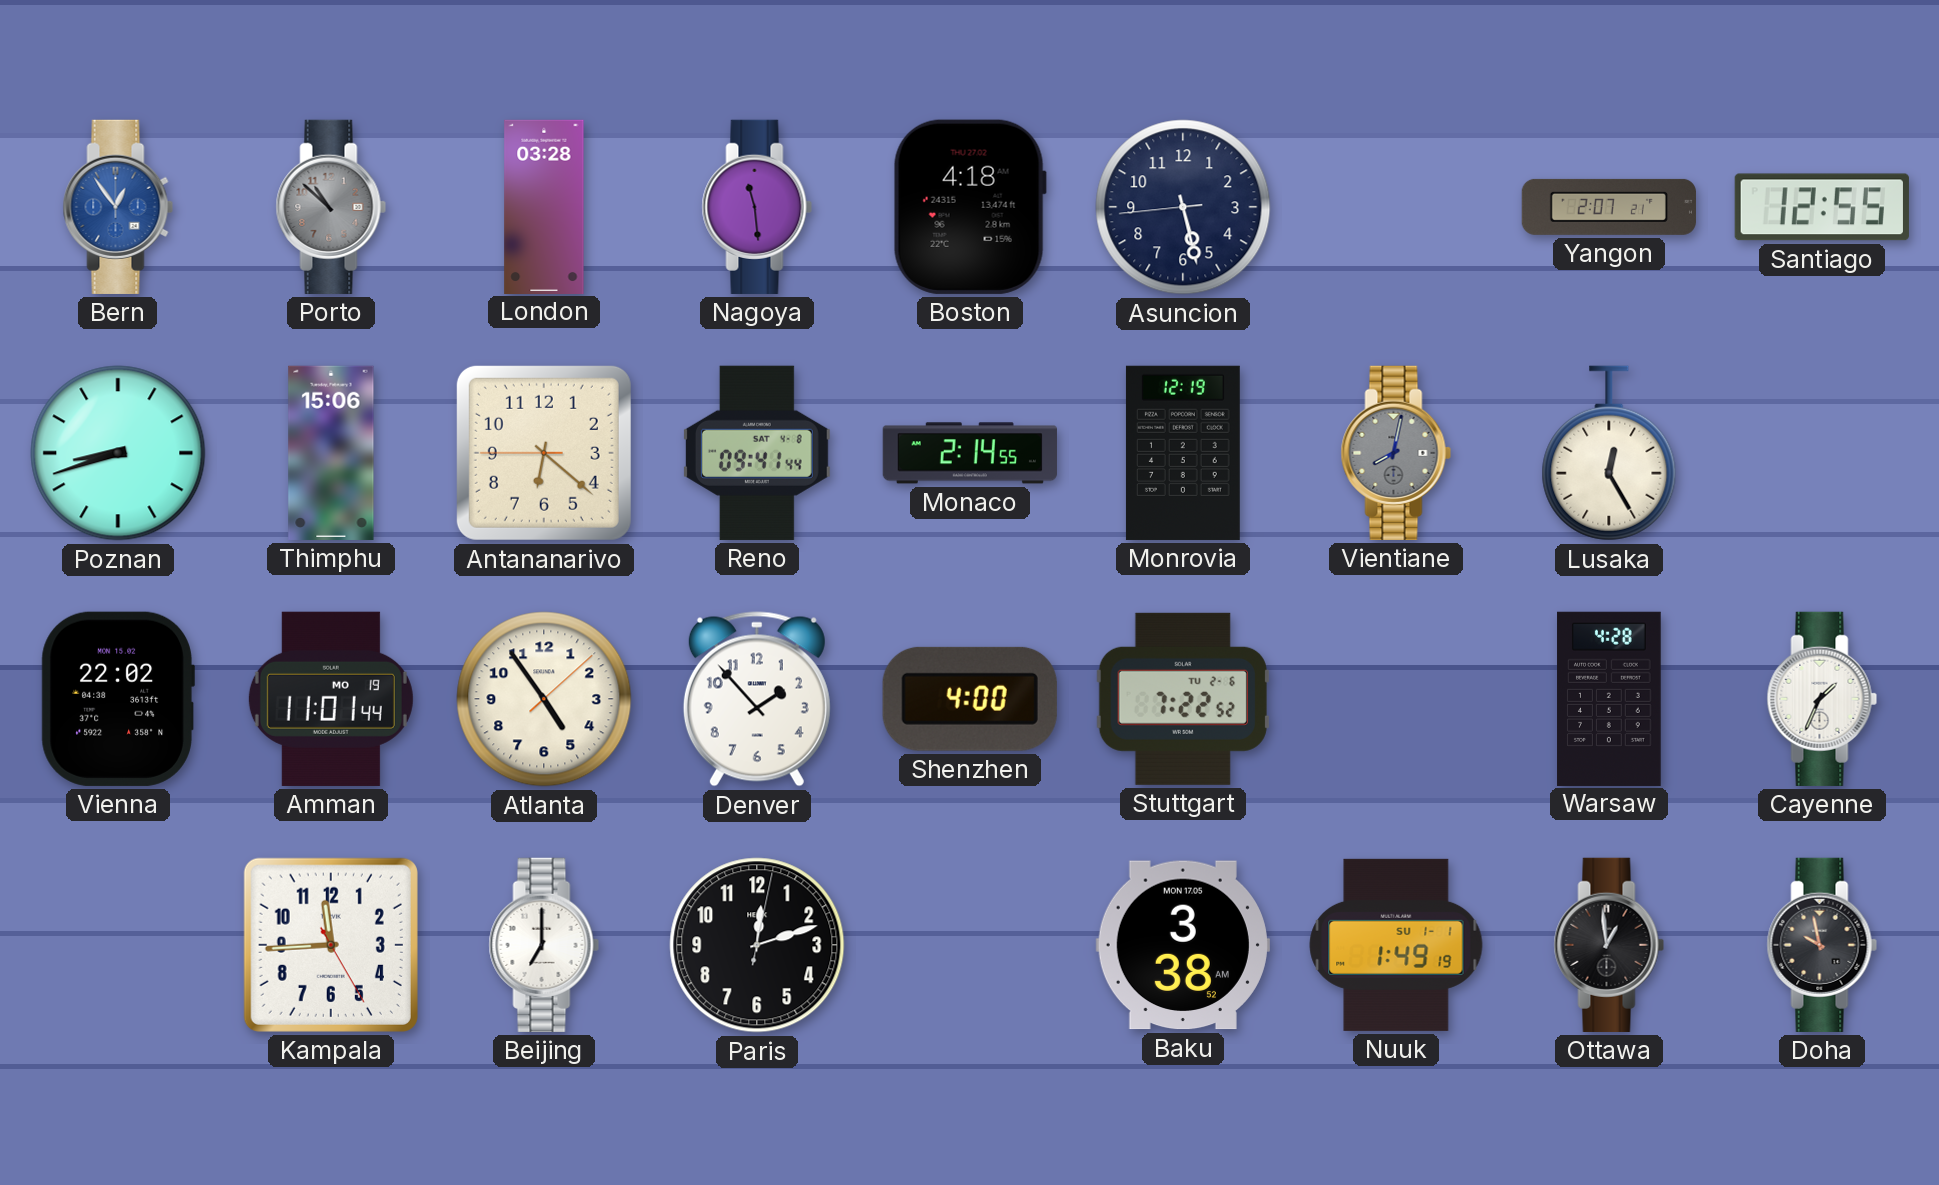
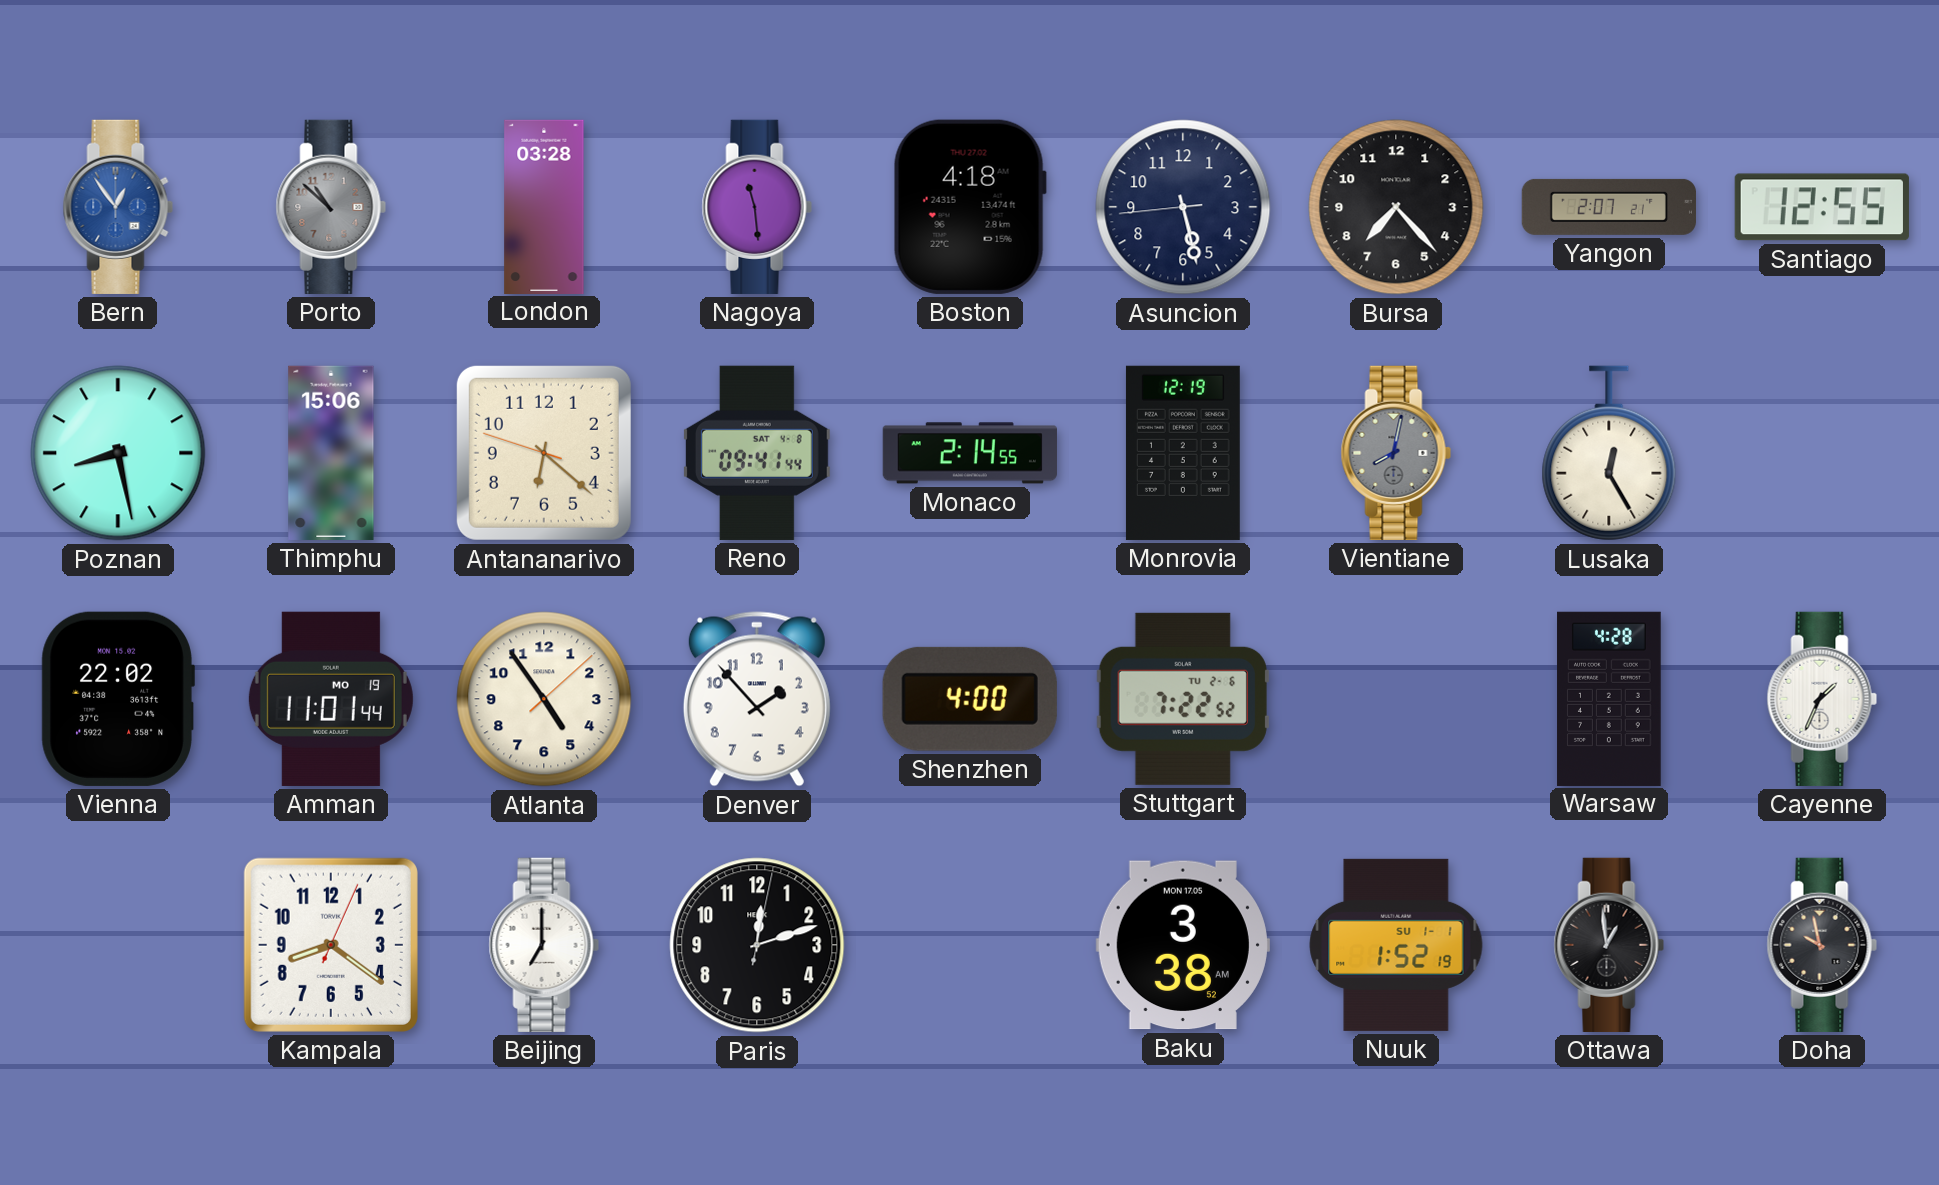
Bursa: none -> 7:23
Poznan: 8:42 -> 8:28
Antananarivo: 6:21:45 -> 6:21:48
Kampala: 11:44 -> 8:21
Nuuk: 1:49 -> 1:52
